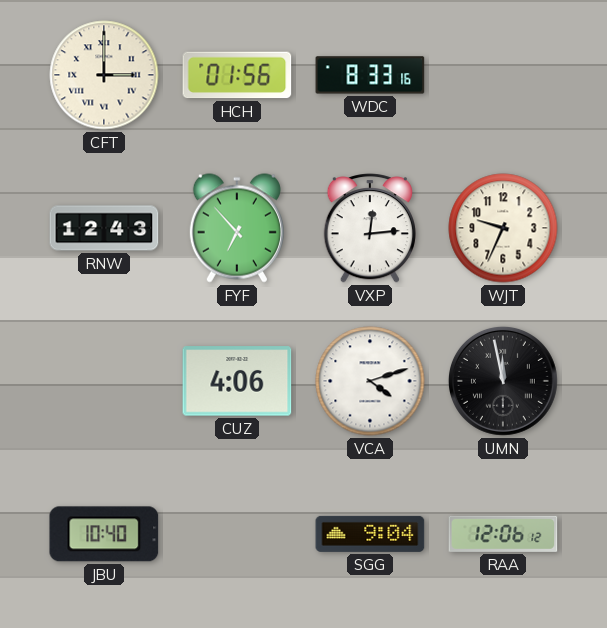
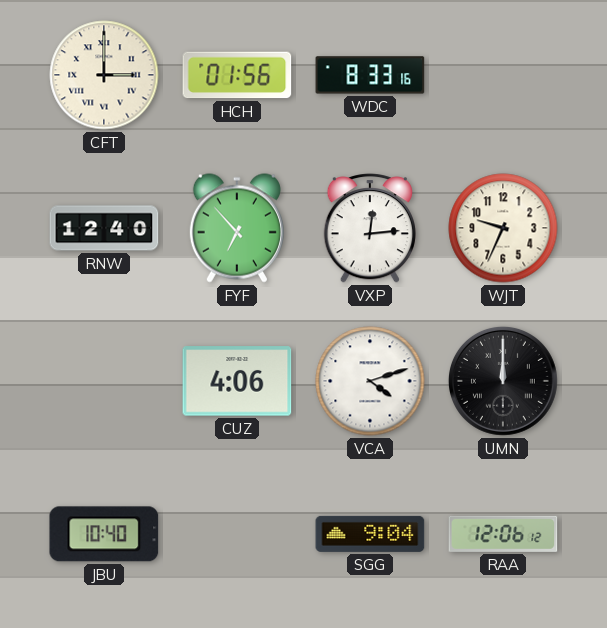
RNW: 12:43 -> 12:40
UMN: 11:58 -> 12:00
